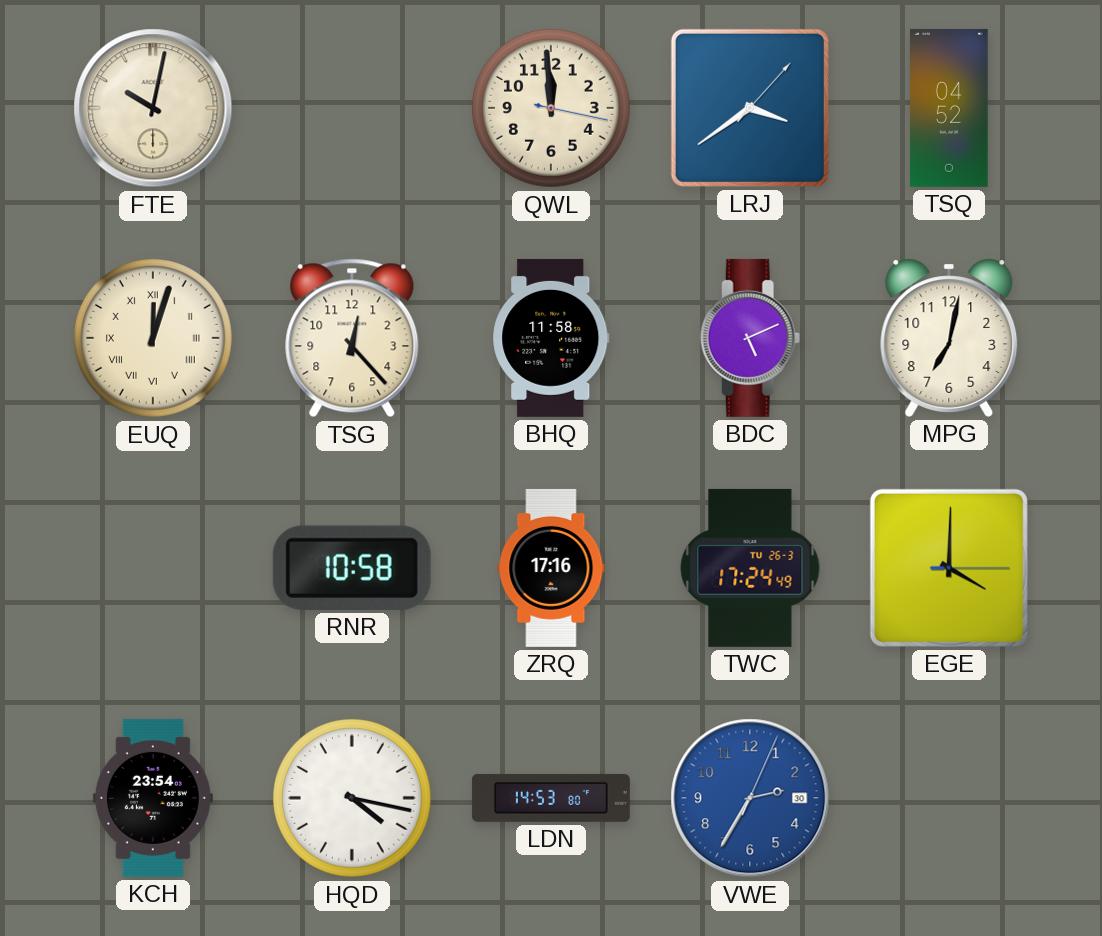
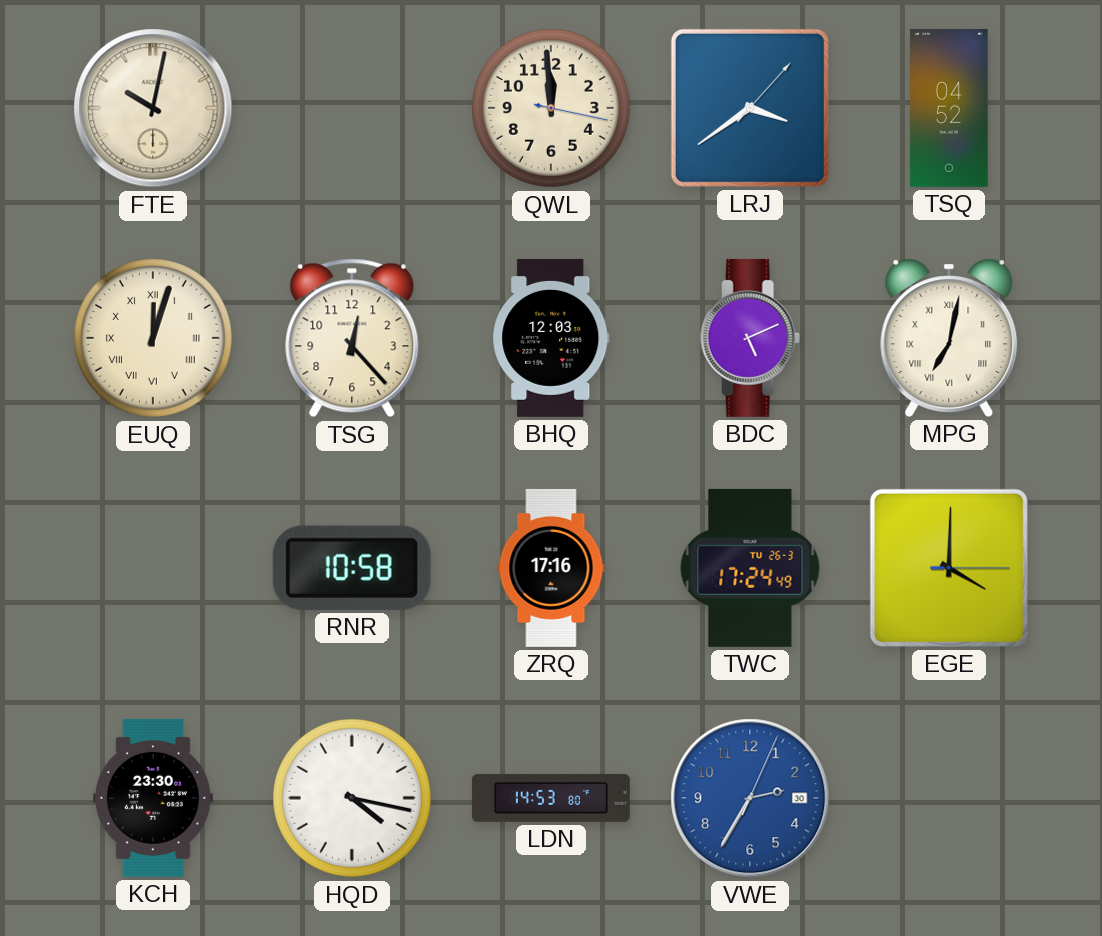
BHQ: 11:58 -> 12:03
MPG numerals: Arabic -> Roman
KCH: 23:54 -> 23:30
